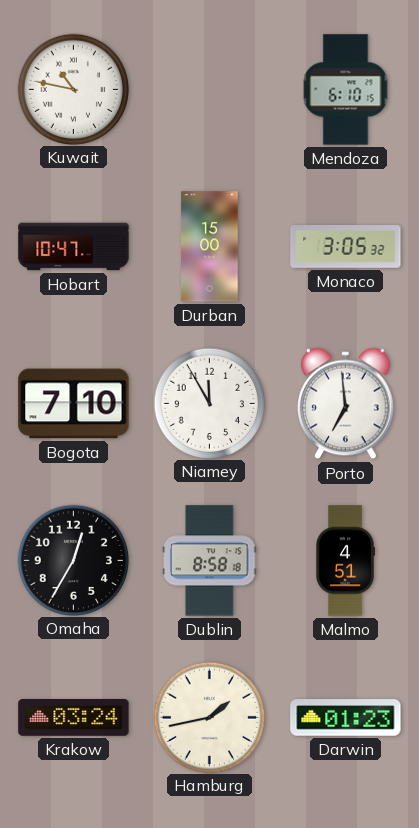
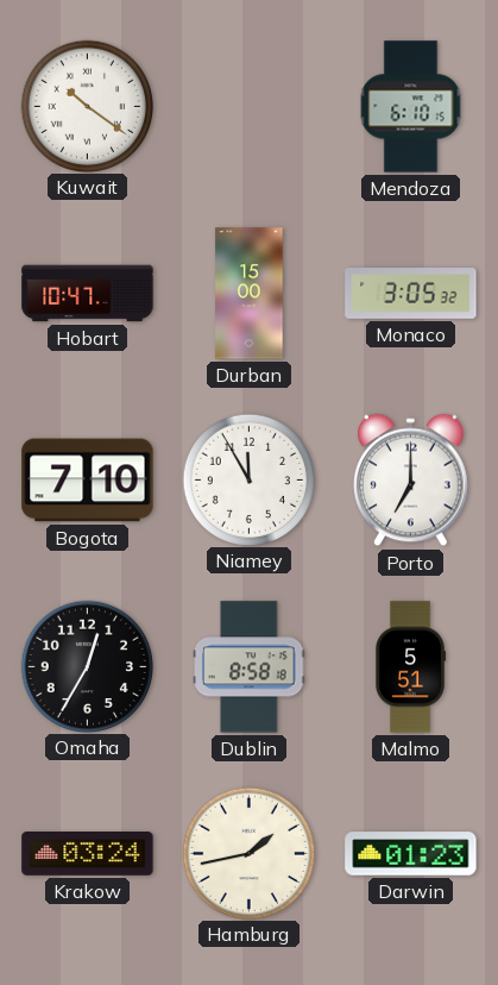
Kuwait: 10:47 -> 10:21
Porto: 6:59 -> 7:00
Malmo: 4:51 -> 5:51
